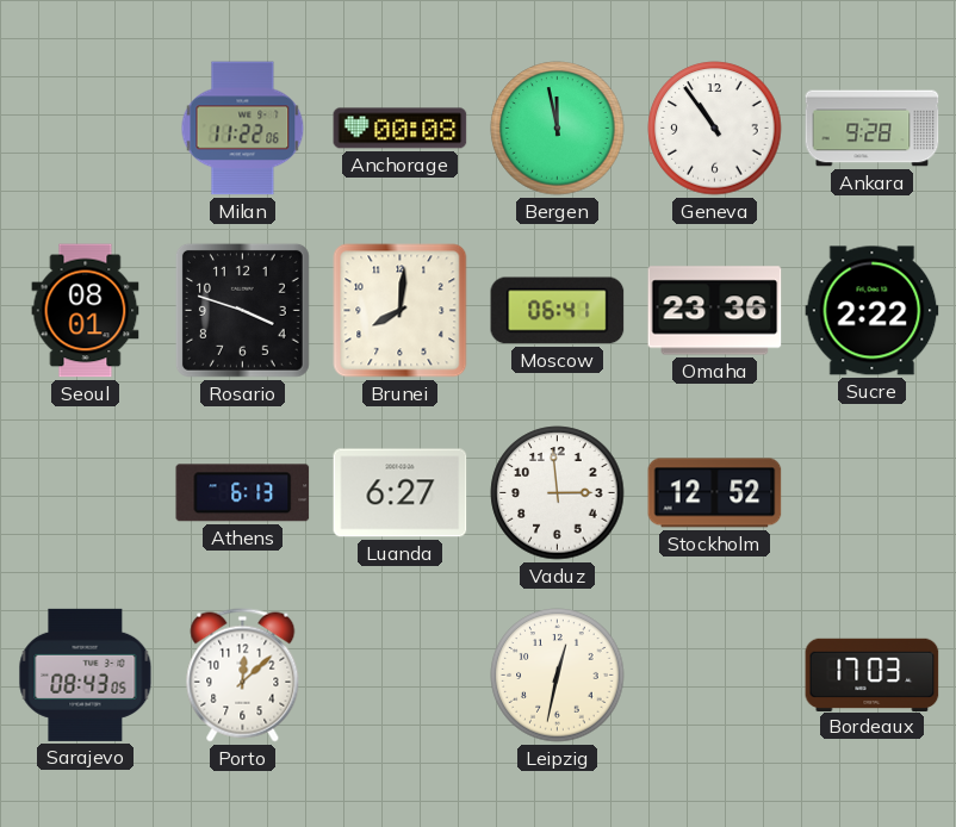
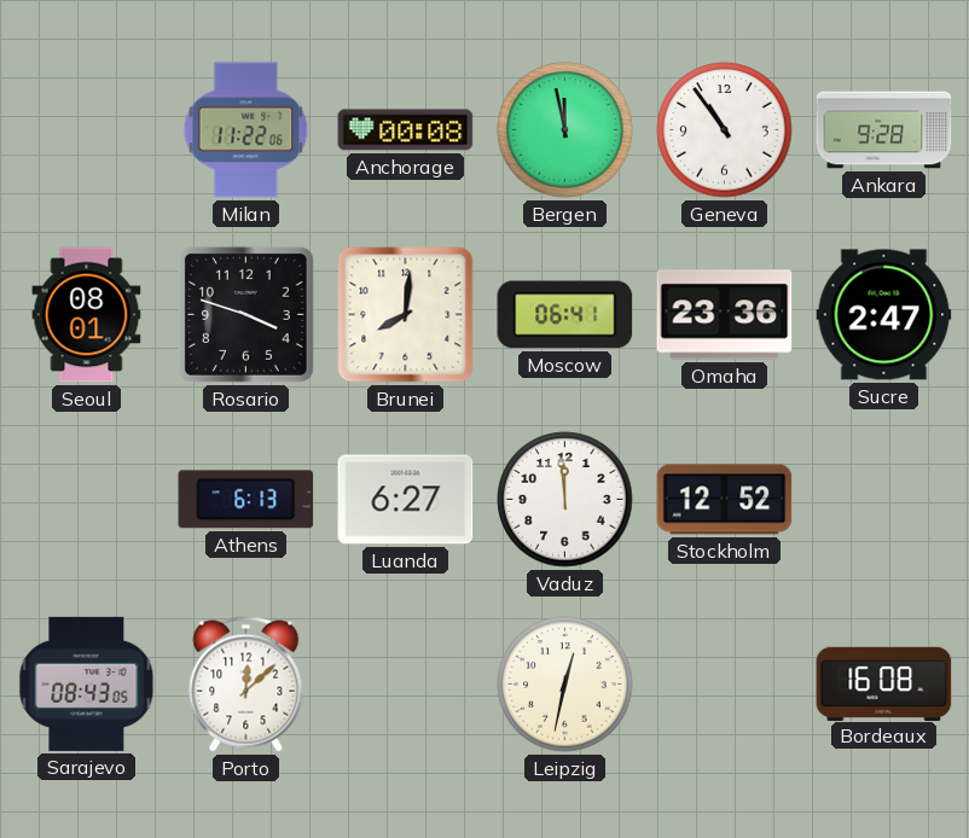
Sucre: 2:22 -> 2:47
Vaduz: 2:59 -> 11:59
Bordeaux: 17:03 -> 16:08
